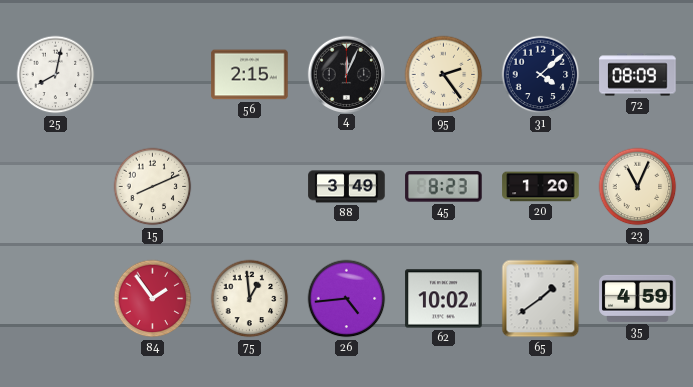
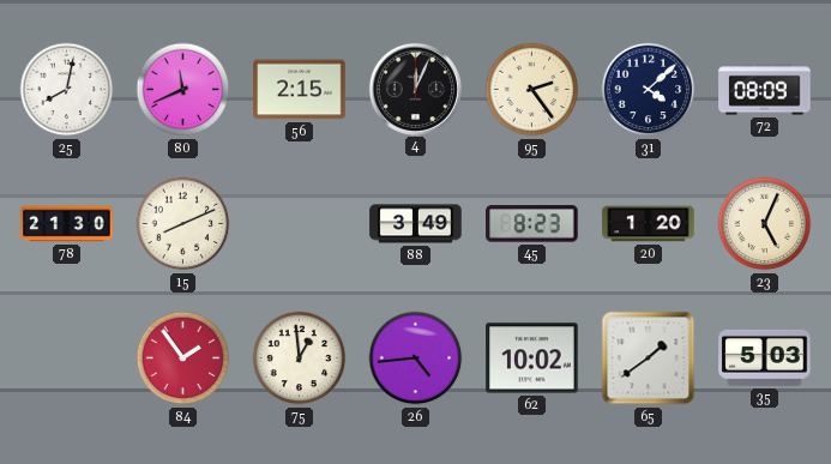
80: none -> 11:41
78: none -> 21:30
23: 11:04 -> 5:04
35: 4:59 -> 5:03
